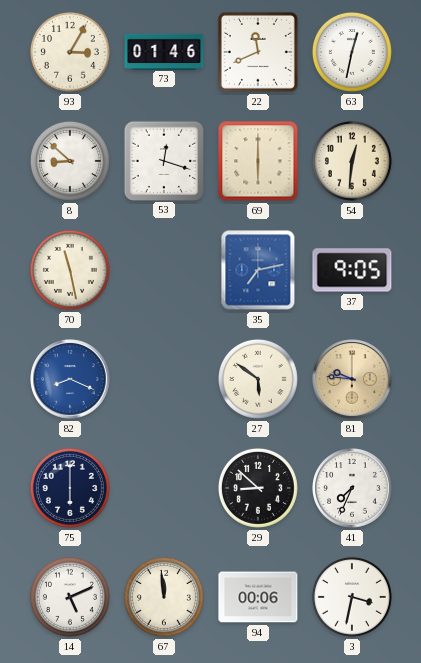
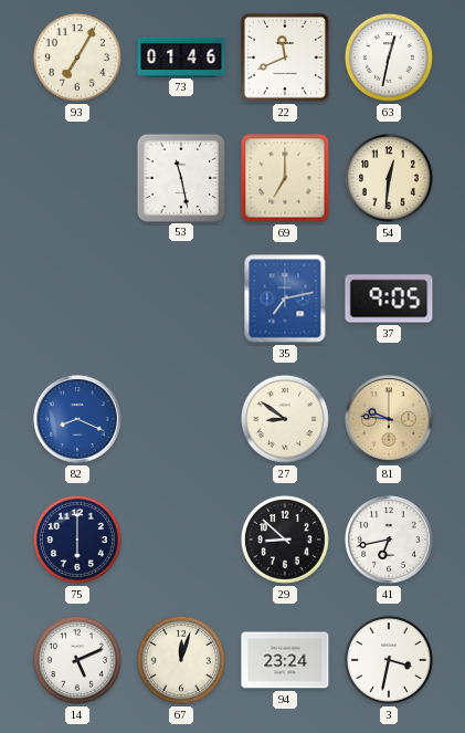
93: 3:05 -> 7:05
8: 8:52 -> none
53: 12:18 -> 11:28
69: 6:00 -> 7:00
70: 11:28 -> none
27: 5:51 -> 8:51
41: 7:34 -> 6:43
67: 11:59 -> 12:03
94: 00:06 -> 23:24
